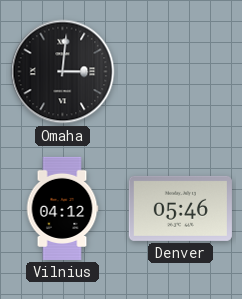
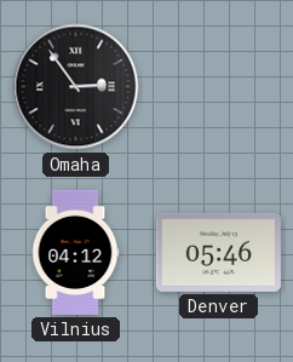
Omaha: 3:01 -> 2:54
